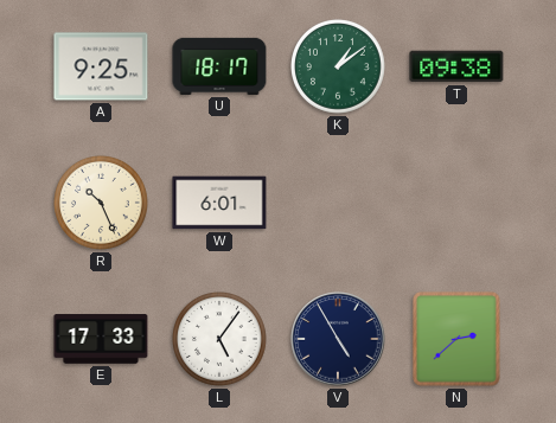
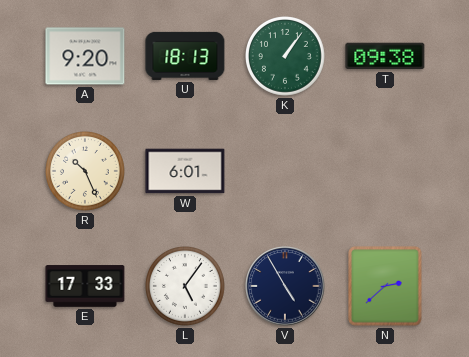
A: 9:25 -> 9:20
U: 18:17 -> 18:13
K: 1:09 -> 1:06
